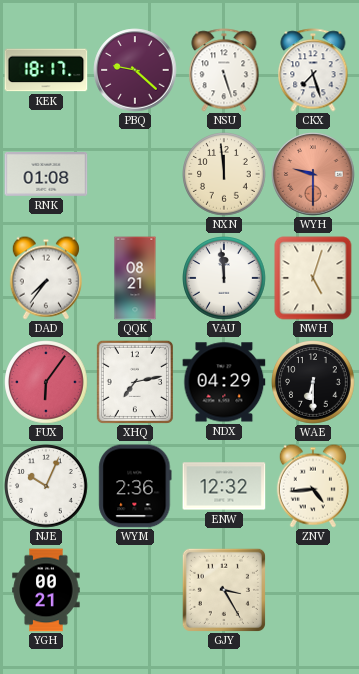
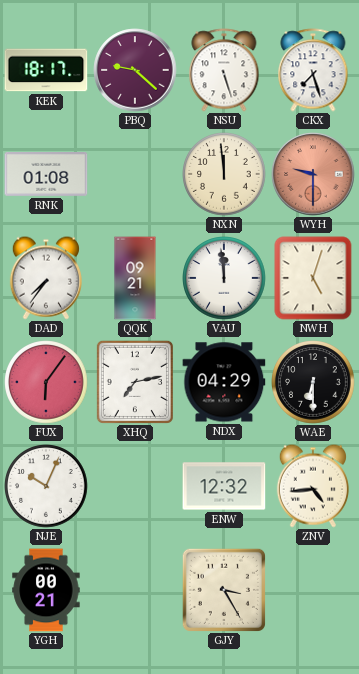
QQK: 08:21 -> 09:21
WYM: 2:36 -> none
